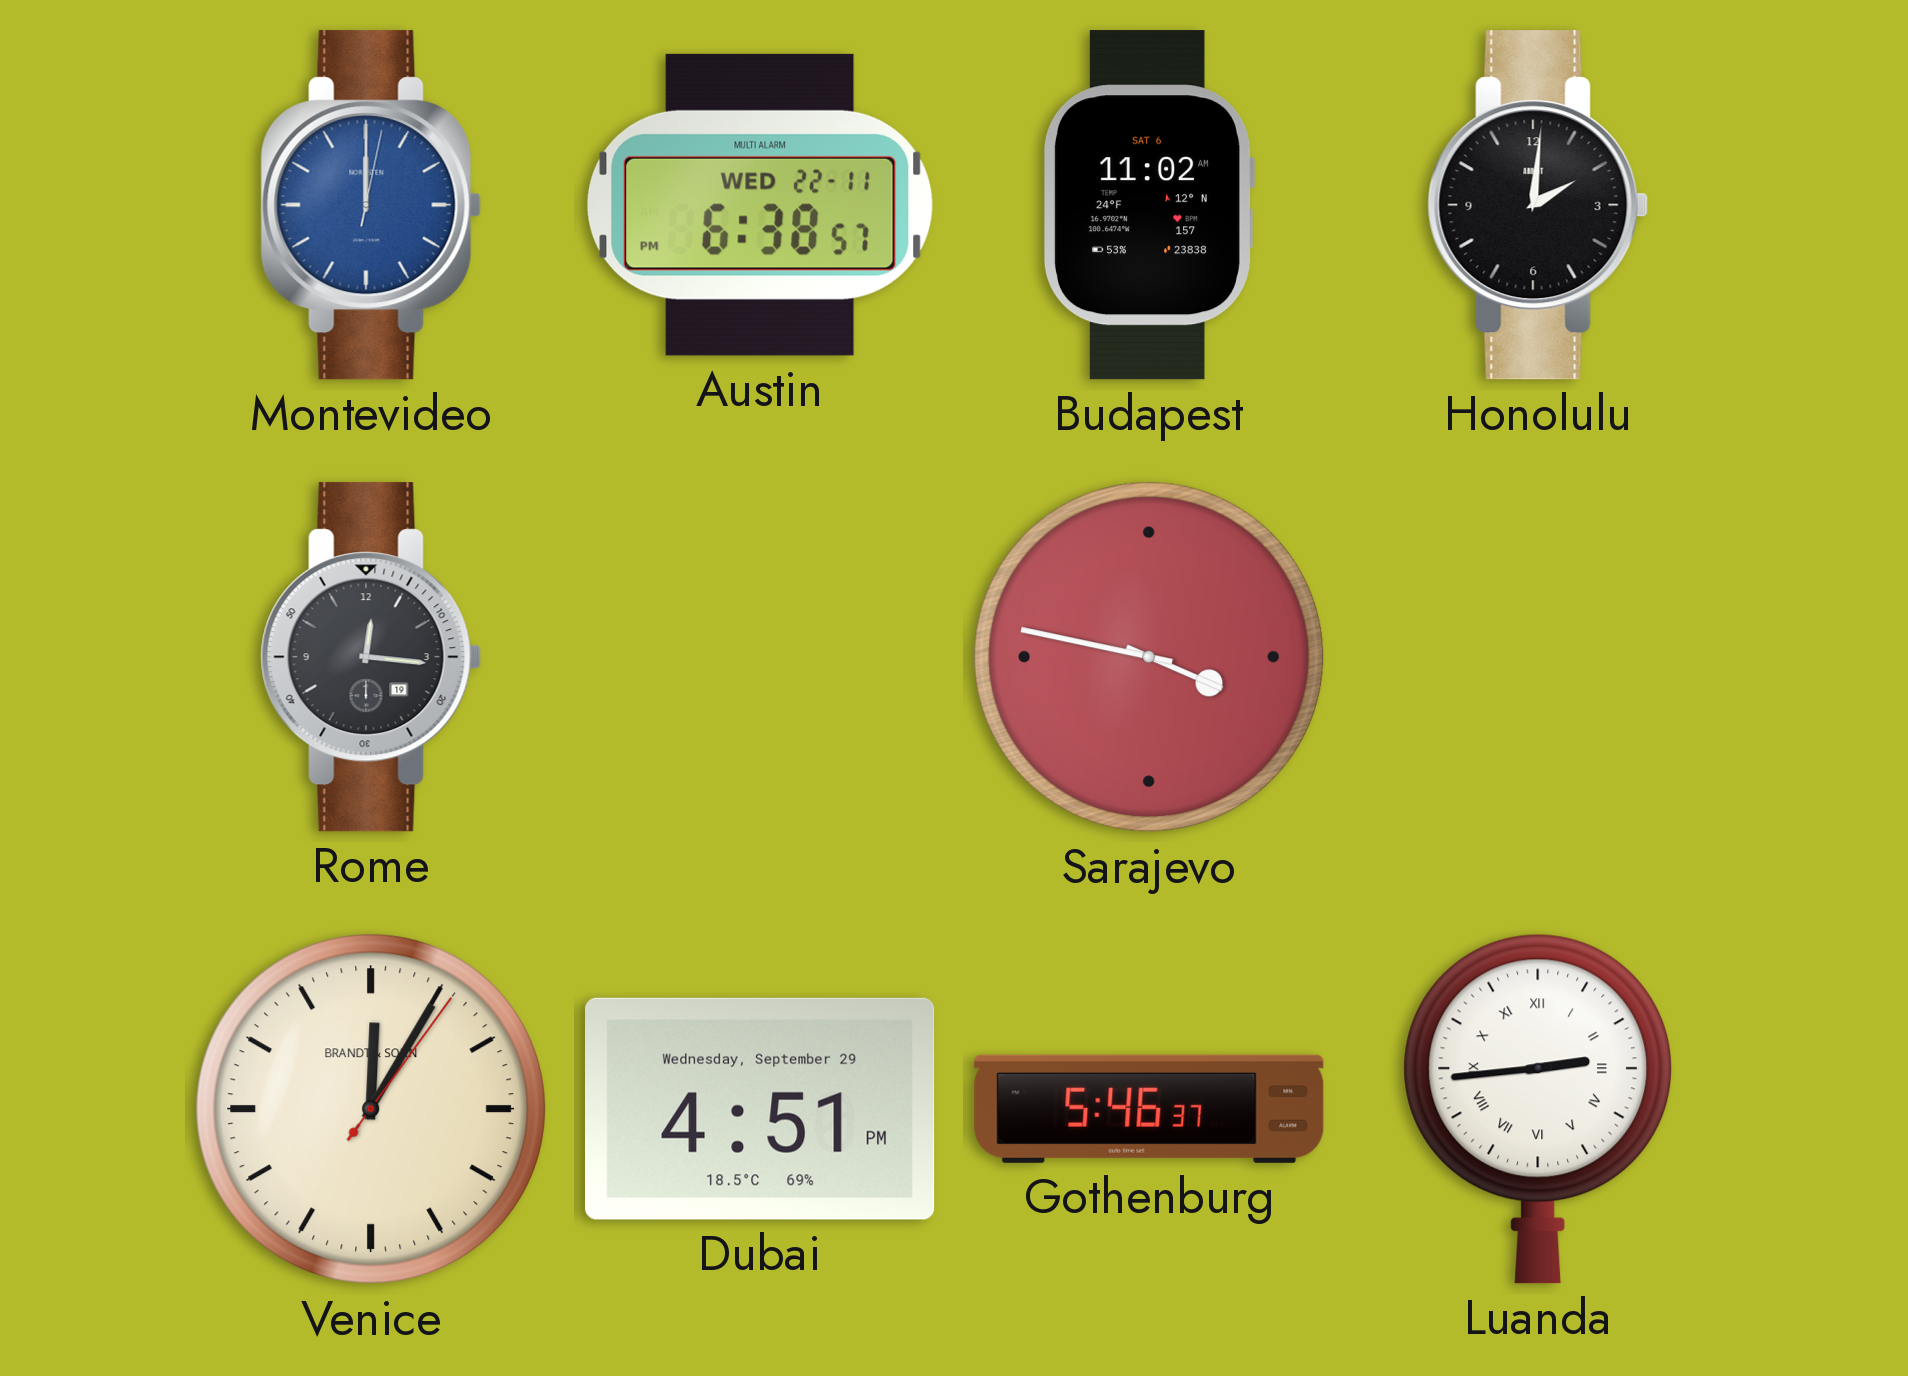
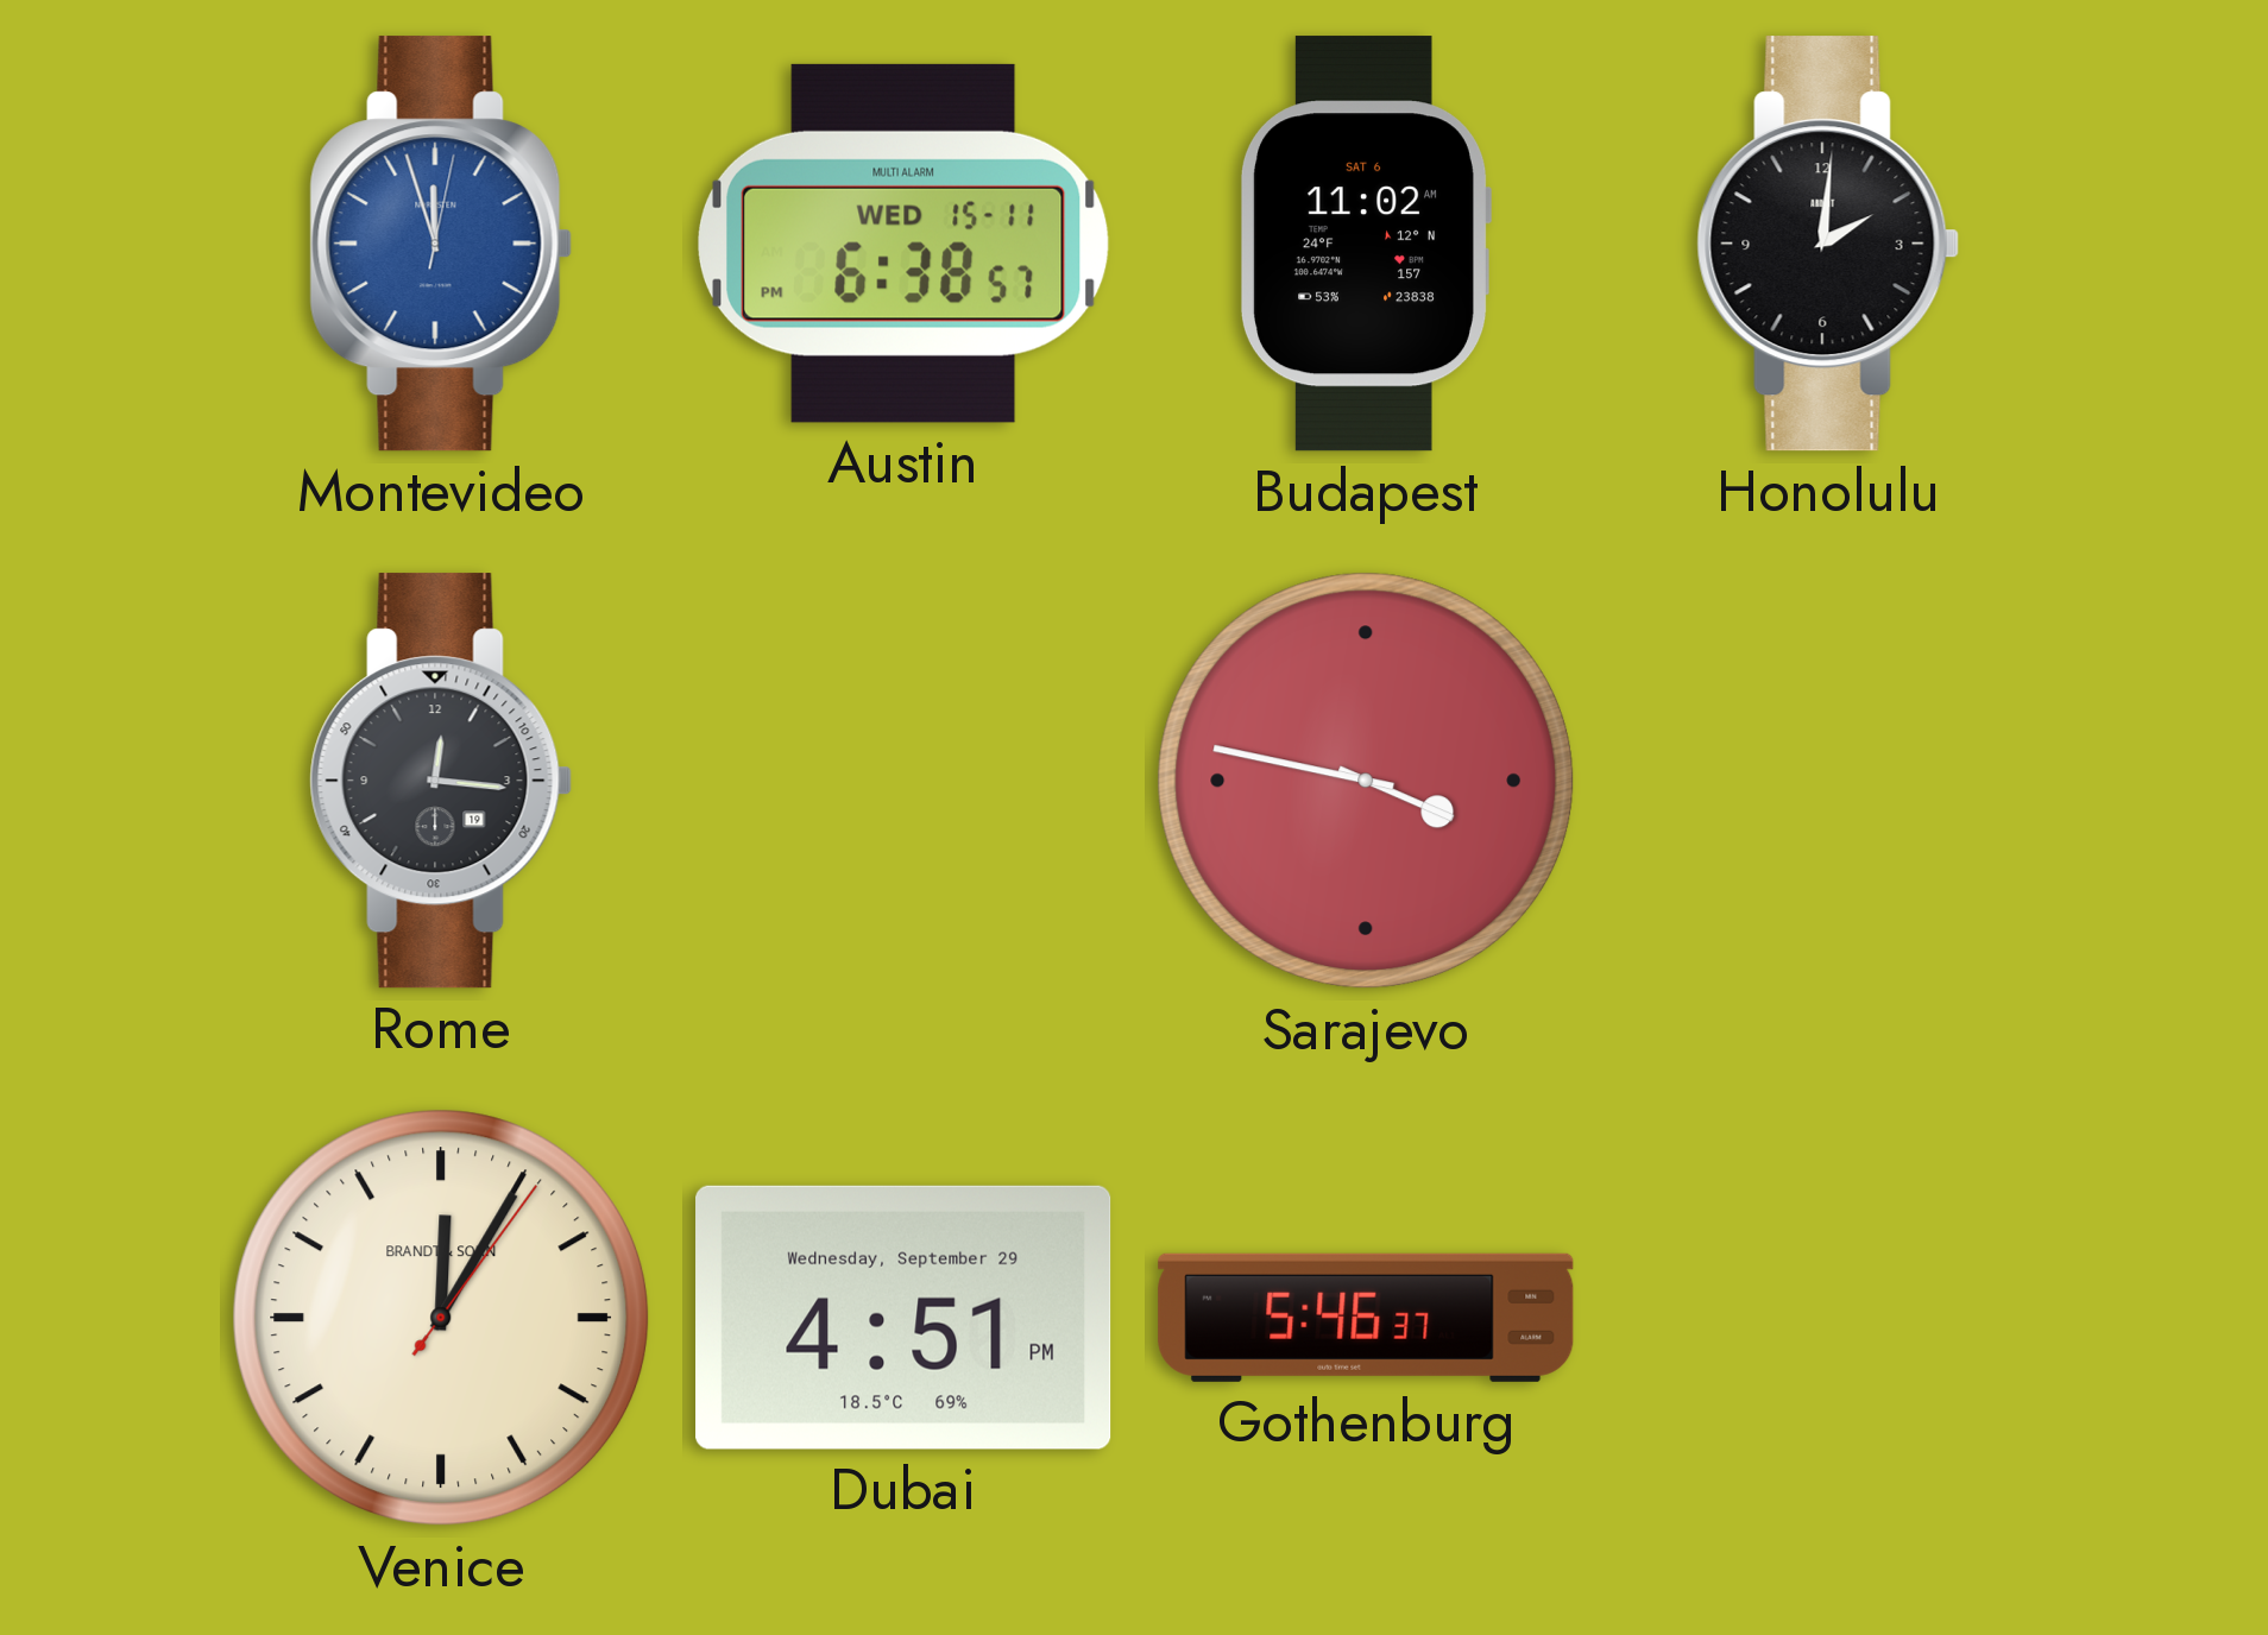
Montevideo: 12:00 -> 11:57
Austin date: WED 22-11 -> WED 15-11
Luanda: 2:44 -> none
